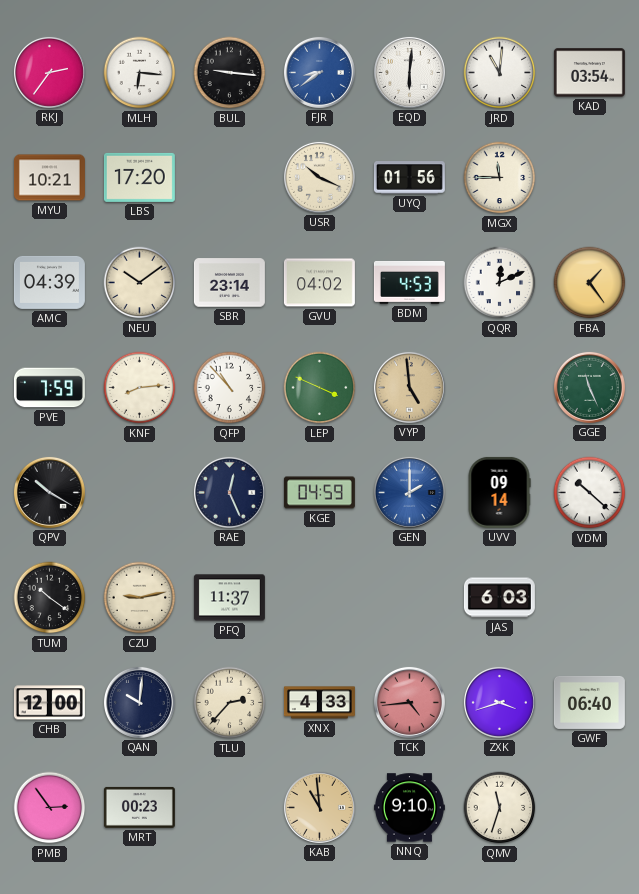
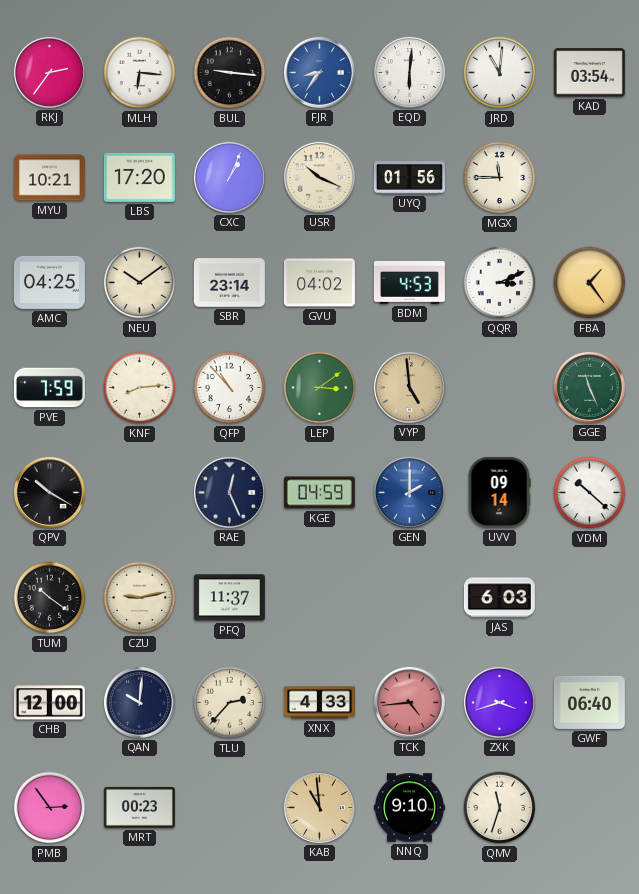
FJR: 8:39 -> 8:36
CXC: none -> 1:04
AMC: 04:39 -> 04:25
QQR: 12:11 -> 3:11
LEP: 3:49 -> 3:09
